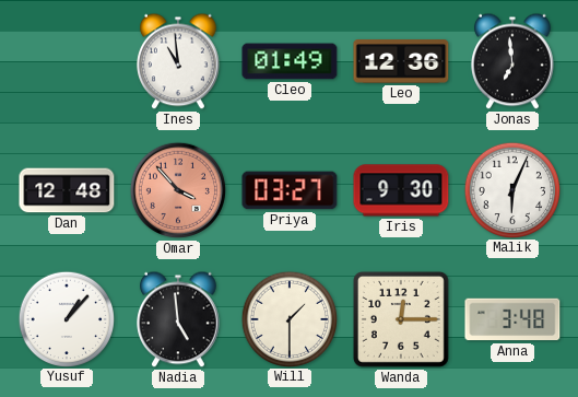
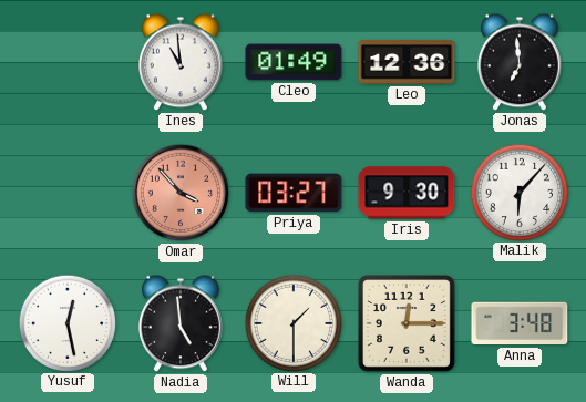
Dan: 12:48 -> none
Malik: 6:04 -> 6:07
Yusuf: 1:07 -> 12:28
